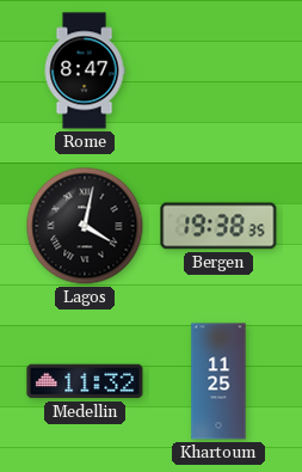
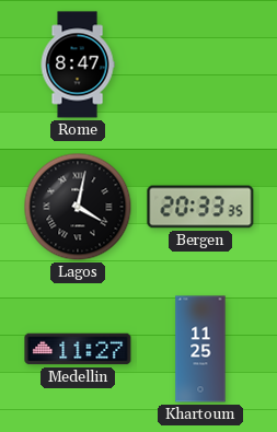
Bergen: 19:38 -> 20:33
Medellin: 11:32 -> 11:27
